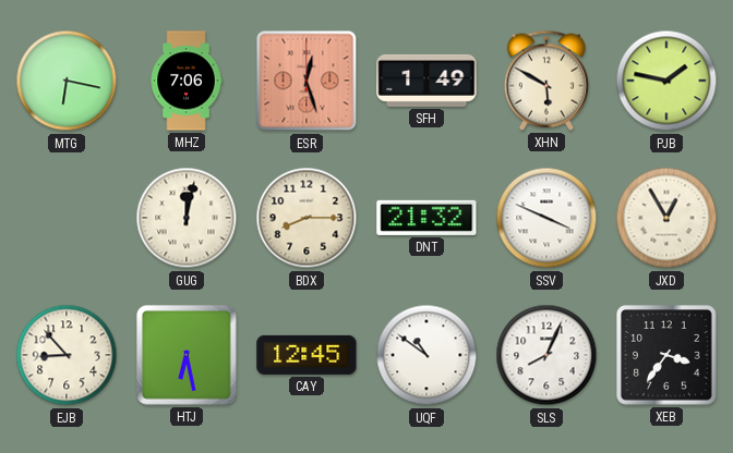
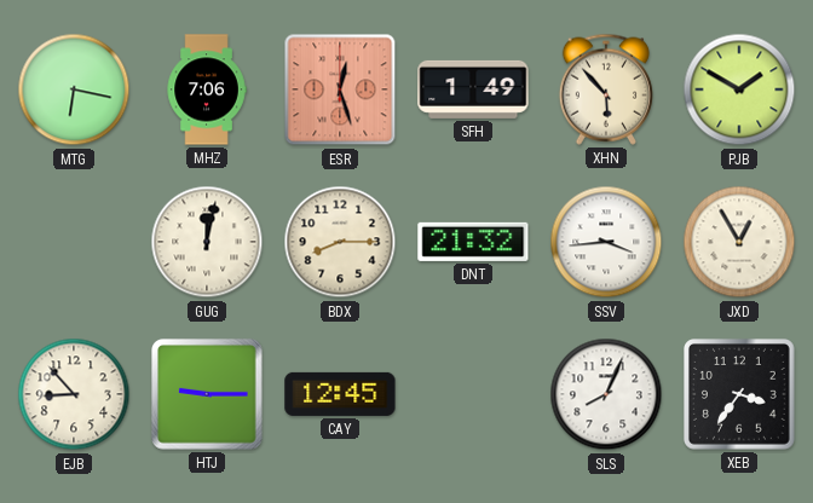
XHN: 5:50 -> 5:53
PJB: 1:47 -> 1:50
SSV: 3:49 -> 3:44
HTJ: 6:28 -> 9:15
UQF: 10:51 -> none
